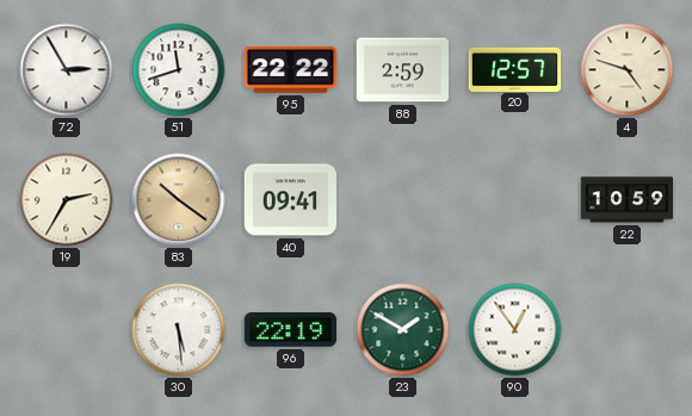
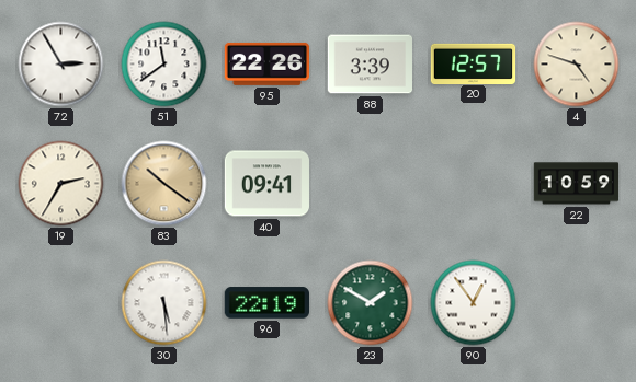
51: 11:42 -> 11:39
95: 22:22 -> 22:26
88: 2:59 -> 3:39
